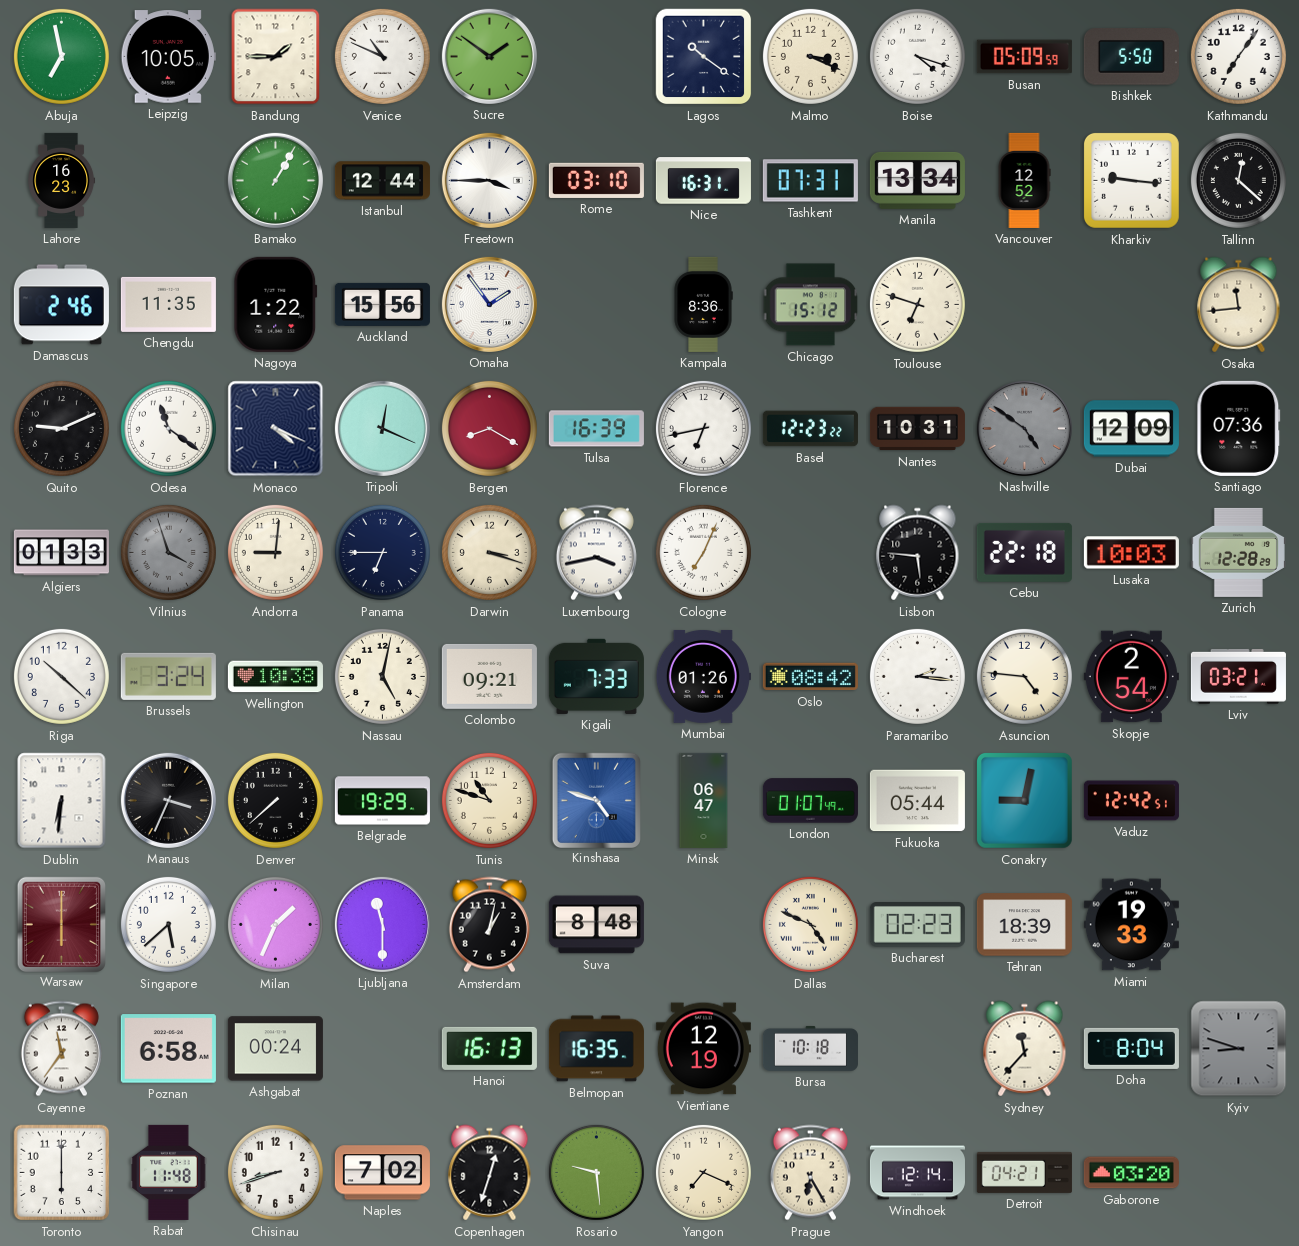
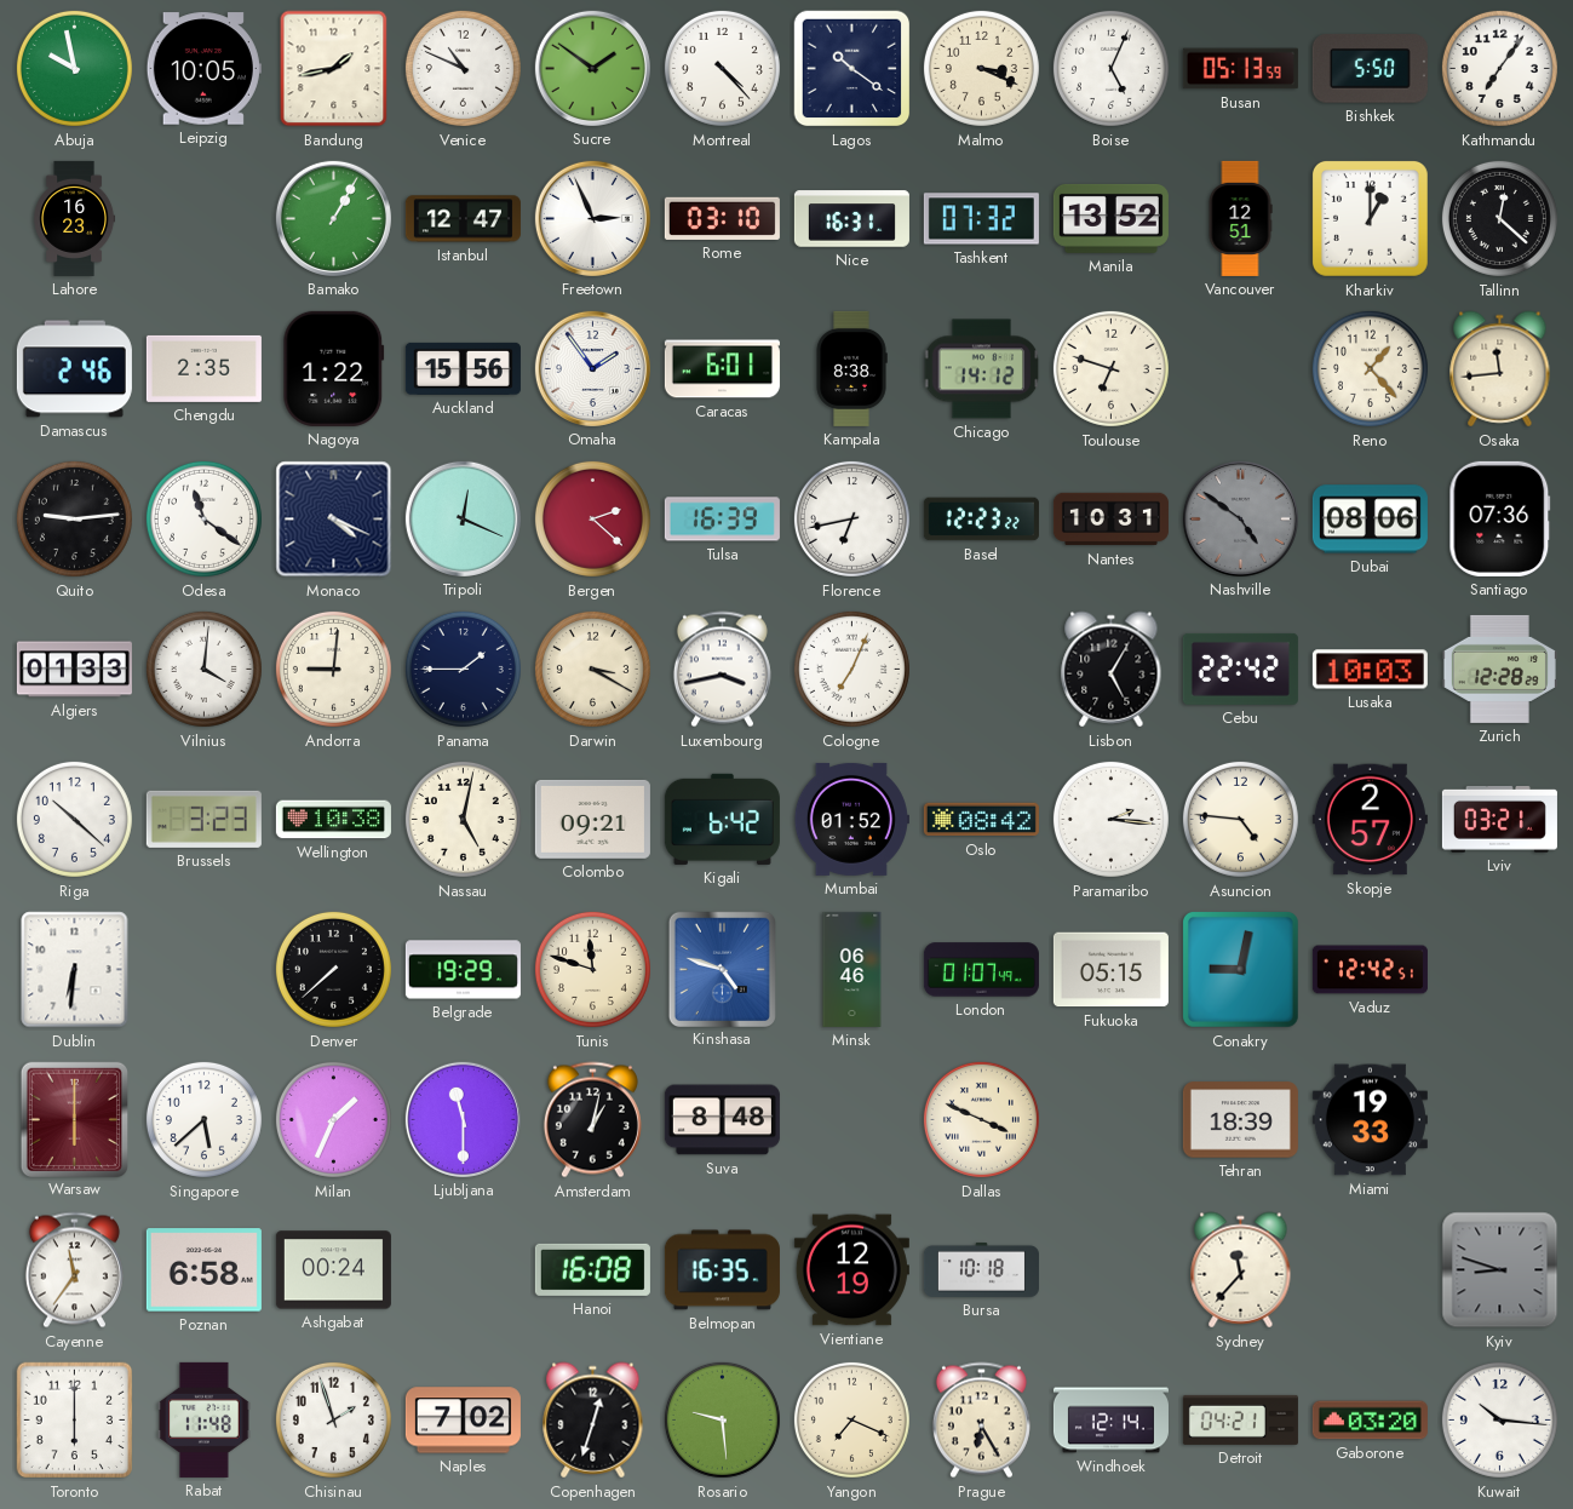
Abuja: 6:58 -> 9:58
Bandung: 1:45 -> 1:43
Montreal: none -> 4:23
Boise: 4:18 -> 5:04
Busan: 05:09 -> 05:13
Istanbul: 12:44 -> 12:47
Freetown: 3:45 -> 2:56
Tashkent: 07:31 -> 07:32
Manila: 13:34 -> 13:52
Vancouver: 12:52 -> 12:51
Kharkiv: 9:16 -> 1:00
Chengdu: 11:35 -> 2:35
Caracas: none -> 6:01
Kampala: 8:36 -> 8:38
Chicago: 15:12 -> 14:12
Reno: none -> 1:23
Quito: 9:11 -> 9:14
Bergen: 8:20 -> 2:22
Dubai: 12:09 -> 08:06
Vilnius: 3:57 -> 4:01
Vilnius dial: grey -> white
Panama: 6:45 -> 1:45
Darwin: 3:18 -> 3:20
Lisbon: 5:46 -> 5:05
Cebu: 22:18 -> 22:42
Brussels: 3:24 -> 3:23
Kigali: 7:33 -> 6:42
Mumbai: 01:26 -> 01:52
Skopje: 2:54 -> 2:57
Manaus: 3:34 -> none
Tunis: 10:48 -> 11:48
Minsk: 06:47 -> 06:46
Fukuoka: 05:44 -> 05:15
Dallas: 4:49 -> 3:49
Bucharest: 02:23 -> none
Hanoi: 16:13 -> 16:08
Doha: 8:04 -> none
Chisinau: 8:42 -> 1:57
Kuwait: none -> 10:16
